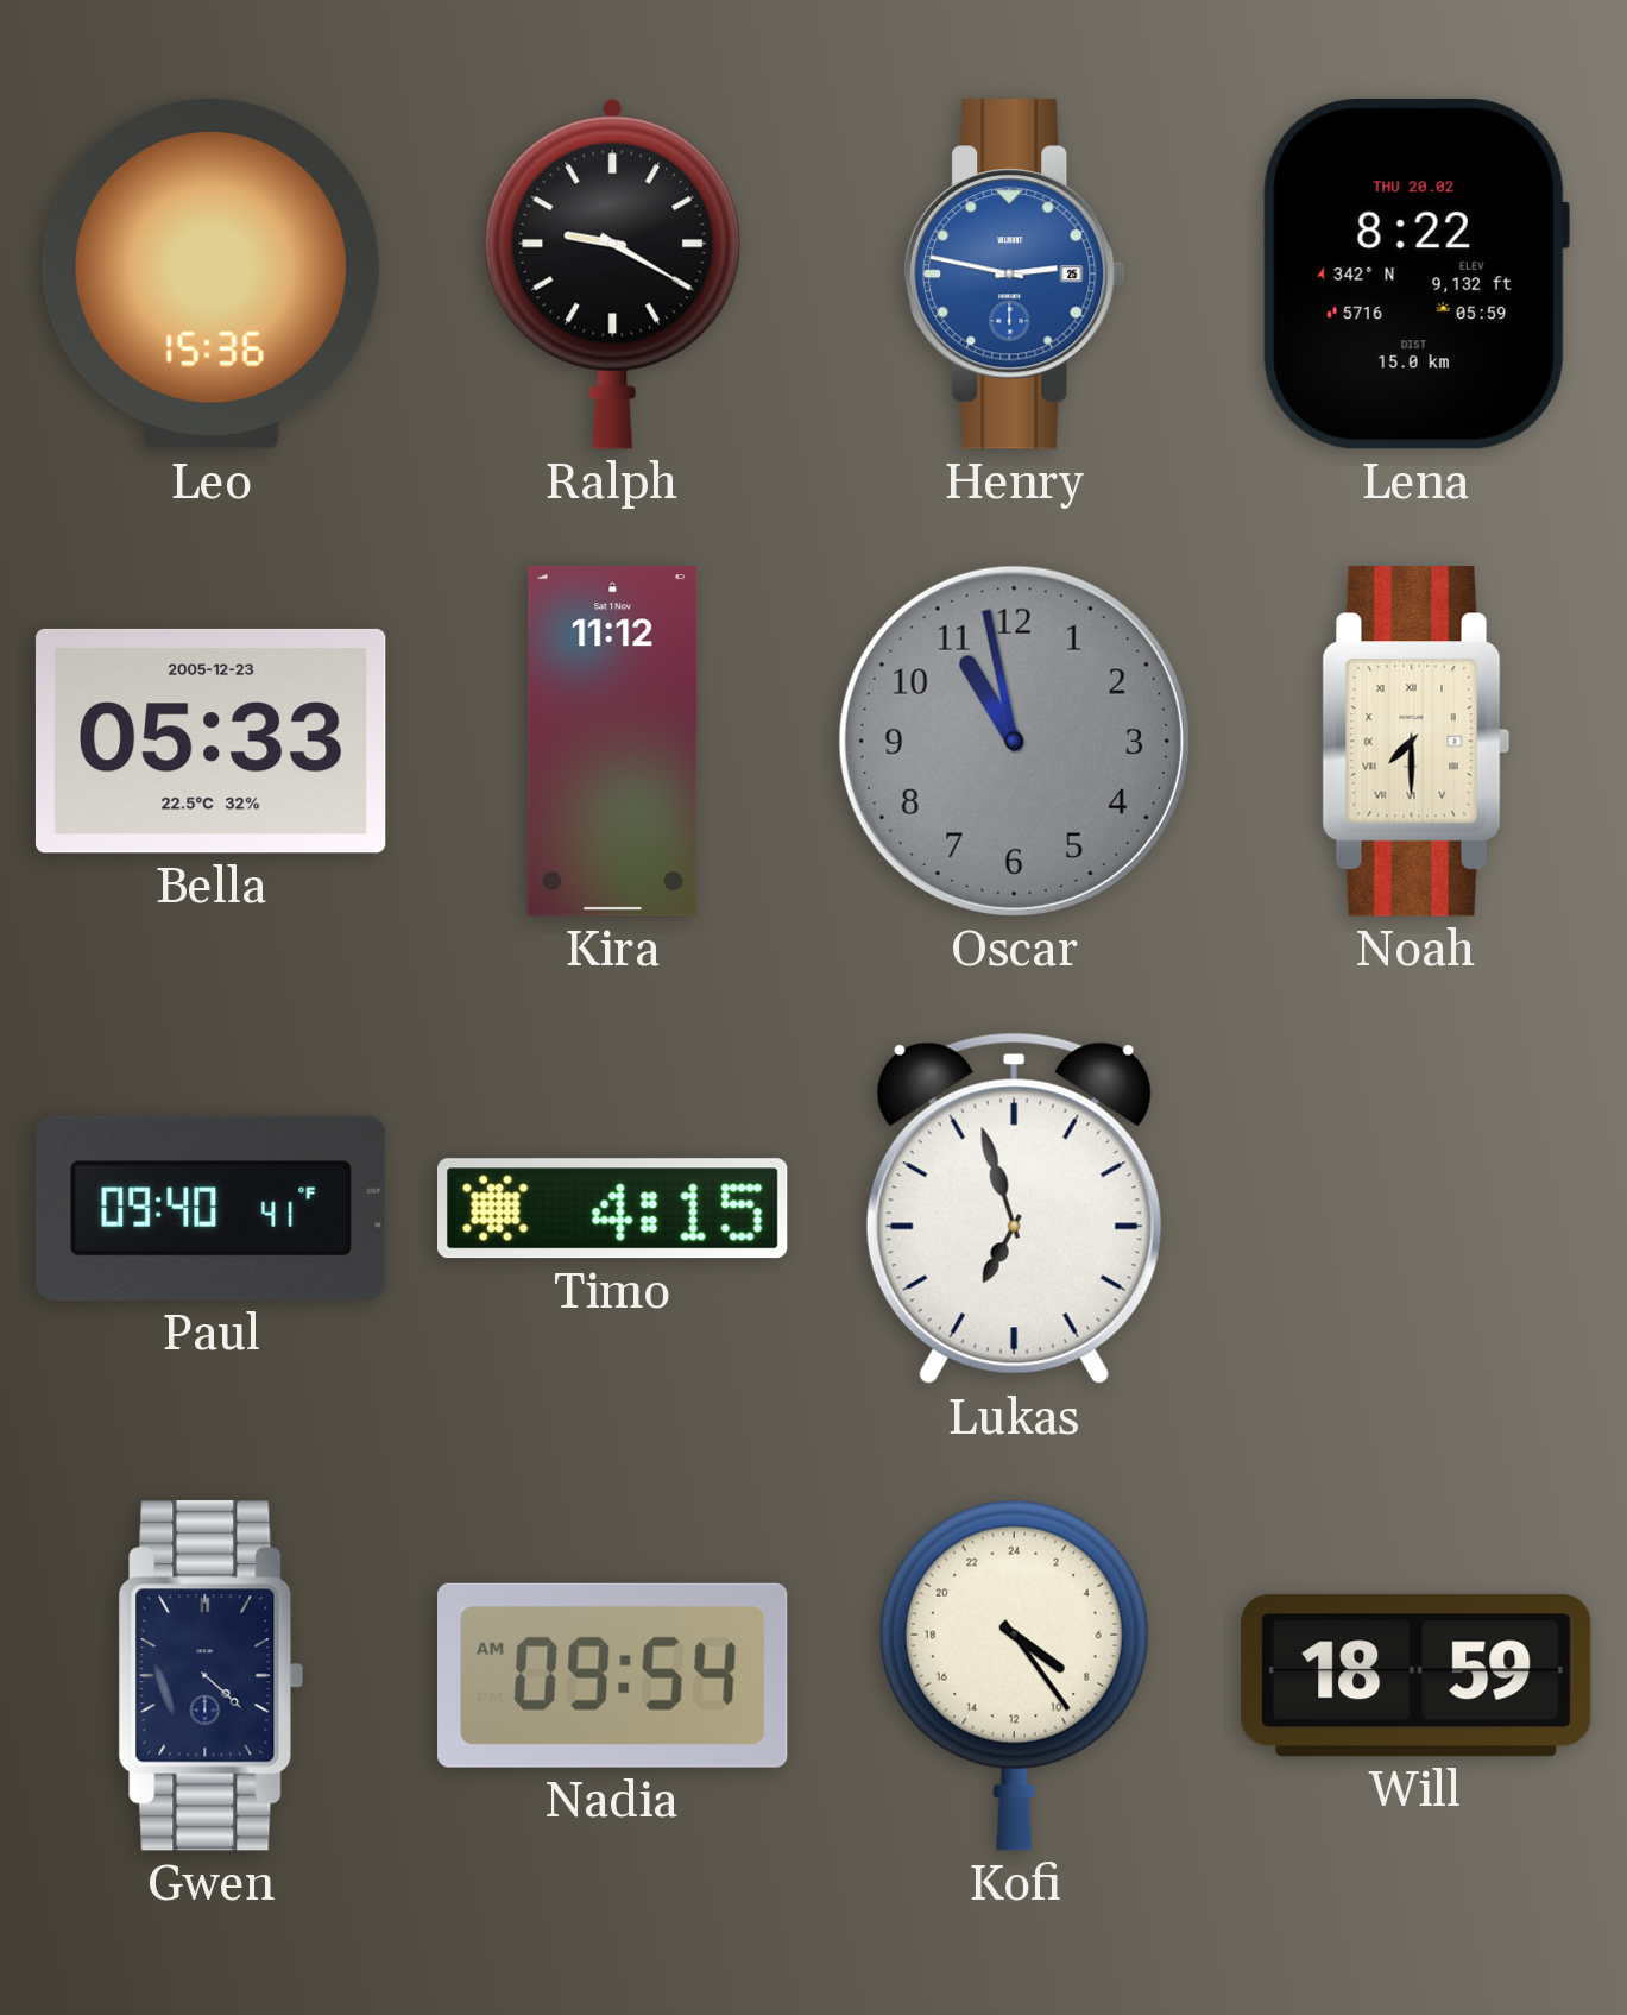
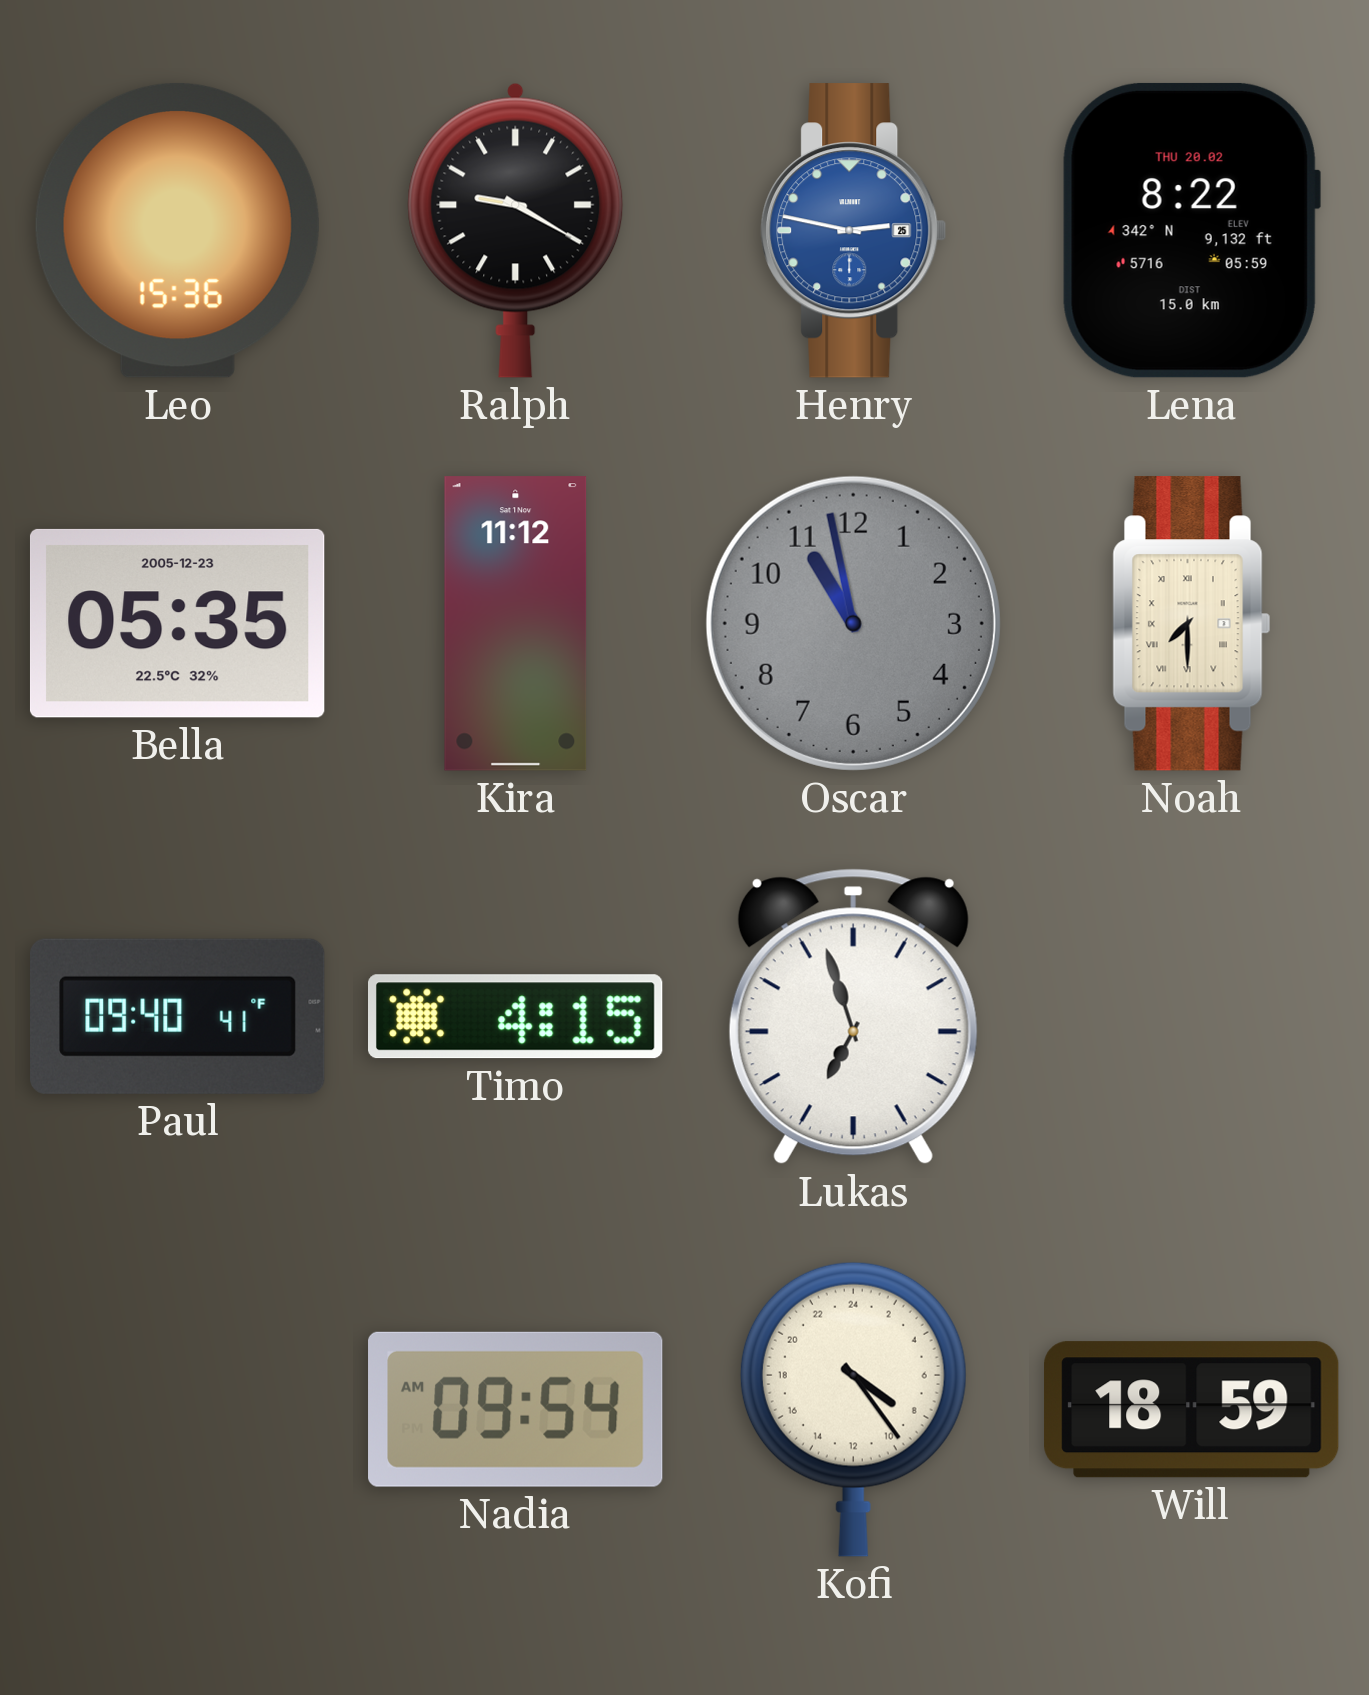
Bella: 05:33 -> 05:35
Gwen: 4:22 -> none
